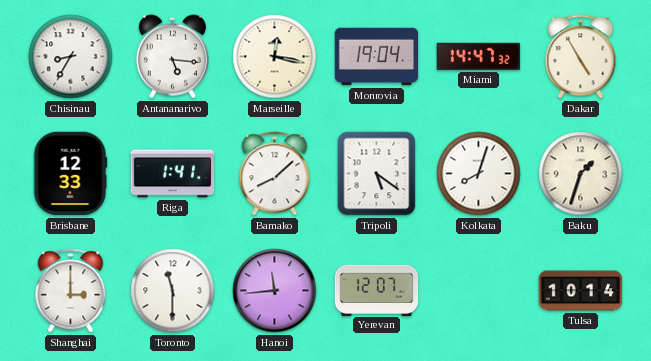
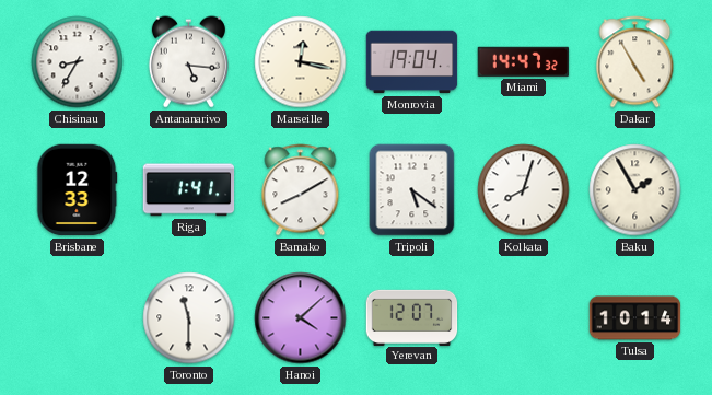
Bamako: 8:08 -> 8:10
Baku: 1:33 -> 1:55
Shanghai: 3:00 -> none
Hanoi: 11:44 -> 4:08
